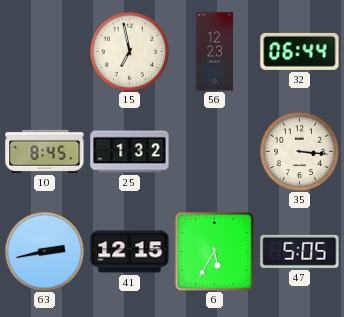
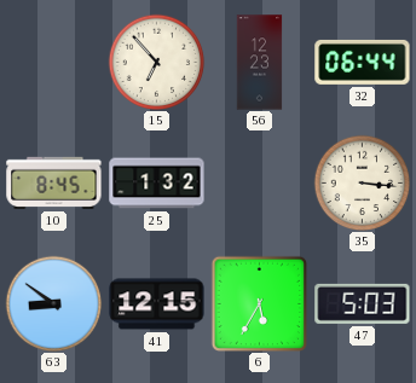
15: 6:58 -> 6:53
63: 2:43 -> 8:51
47: 5:05 -> 5:03
